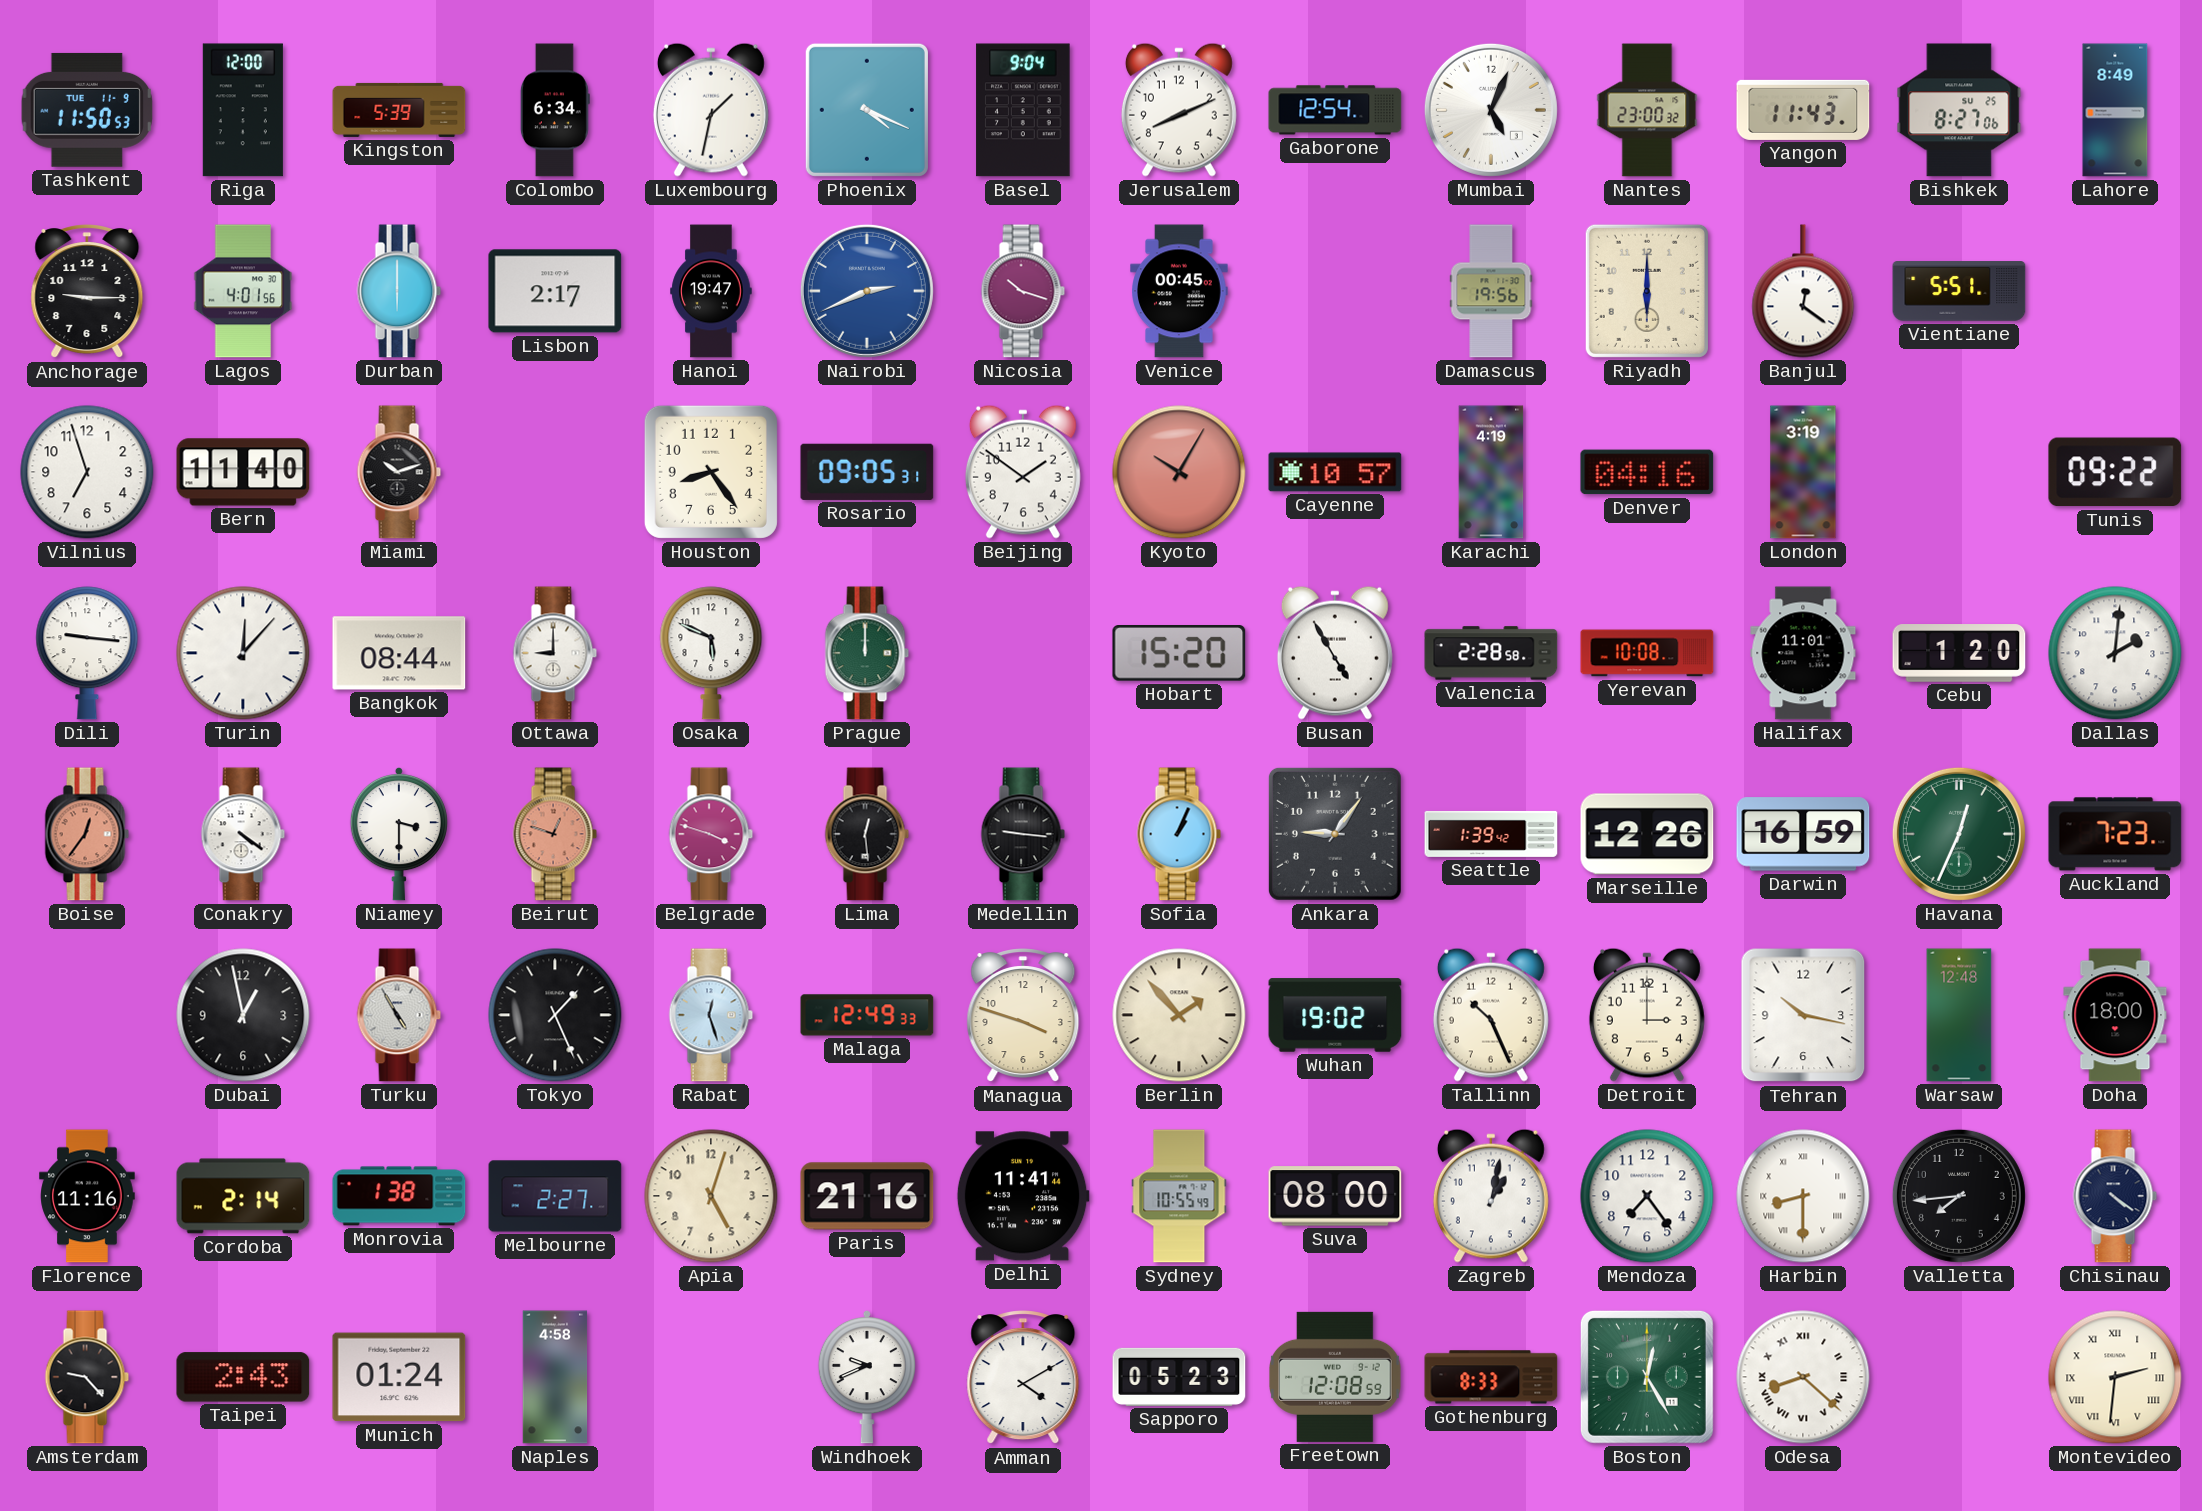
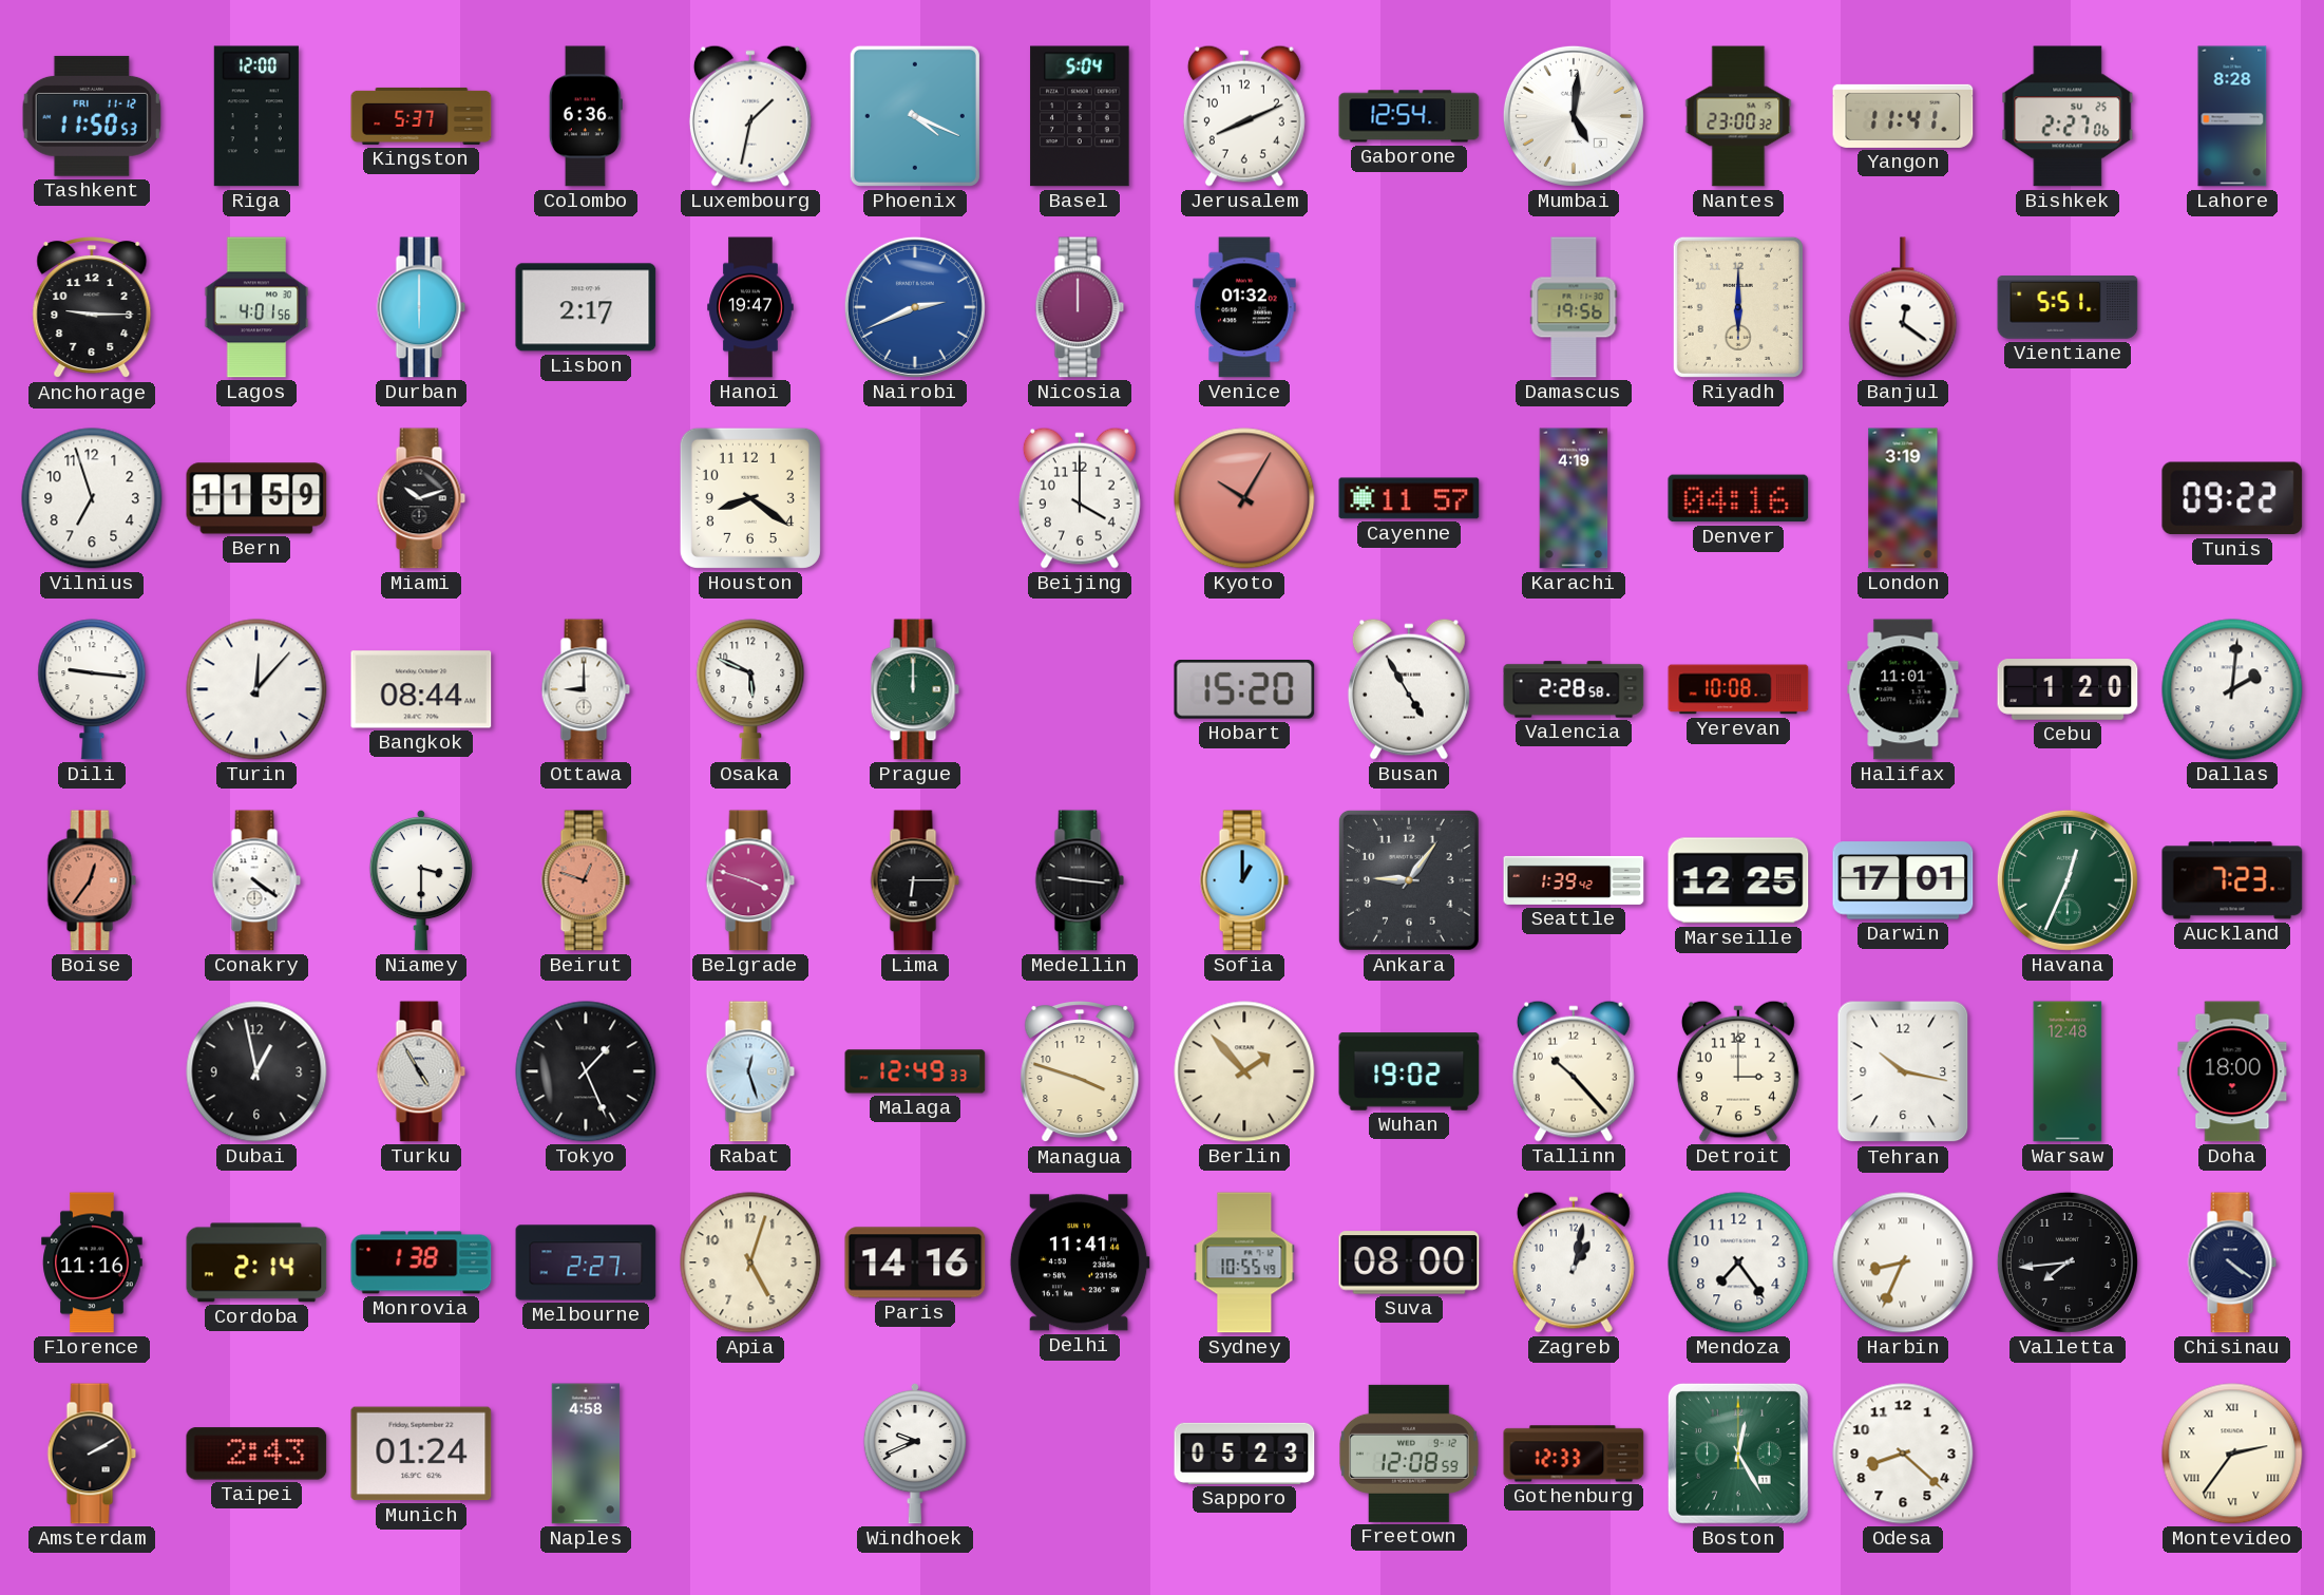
Tashkent date: TUE 11-9 -> FRI 11-12
Kingston: 5:39 -> 5:37
Colombo: 6:34 -> 6:36
Basel: 9:04 -> 5:04
Mumbai: 5:04 -> 5:01
Yangon: 11:43 -> 11:41
Bishkek: 8:27 -> 2:27
Lahore: 8:49 -> 8:28
Nicosia: 10:18 -> 12:00
Venice: 00:45 -> 01:32
Bern: 11:40 -> 11:59
Houston: 8:24 -> 8:21
Rosario: 09:05 -> none
Beijing: 1:51 -> 4:00
Cayenne: 10:57 -> 11:57
Lima: 12:29 -> 6:15
Sofia: 1:04 -> 1:00
Marseille: 12:26 -> 12:25
Darwin: 16:59 -> 17:01
Tallinn: 10:26 -> 10:23
Paris: 21:16 -> 14:16
Harbin: 8:30 -> 8:34
Amsterdam: 9:23 -> 2:10
Amman: 4:10 -> none
Gothenburg: 8:33 -> 12:33
Odesa numerals: Roman -> Arabic
Montevideo: 2:31 -> 2:36
